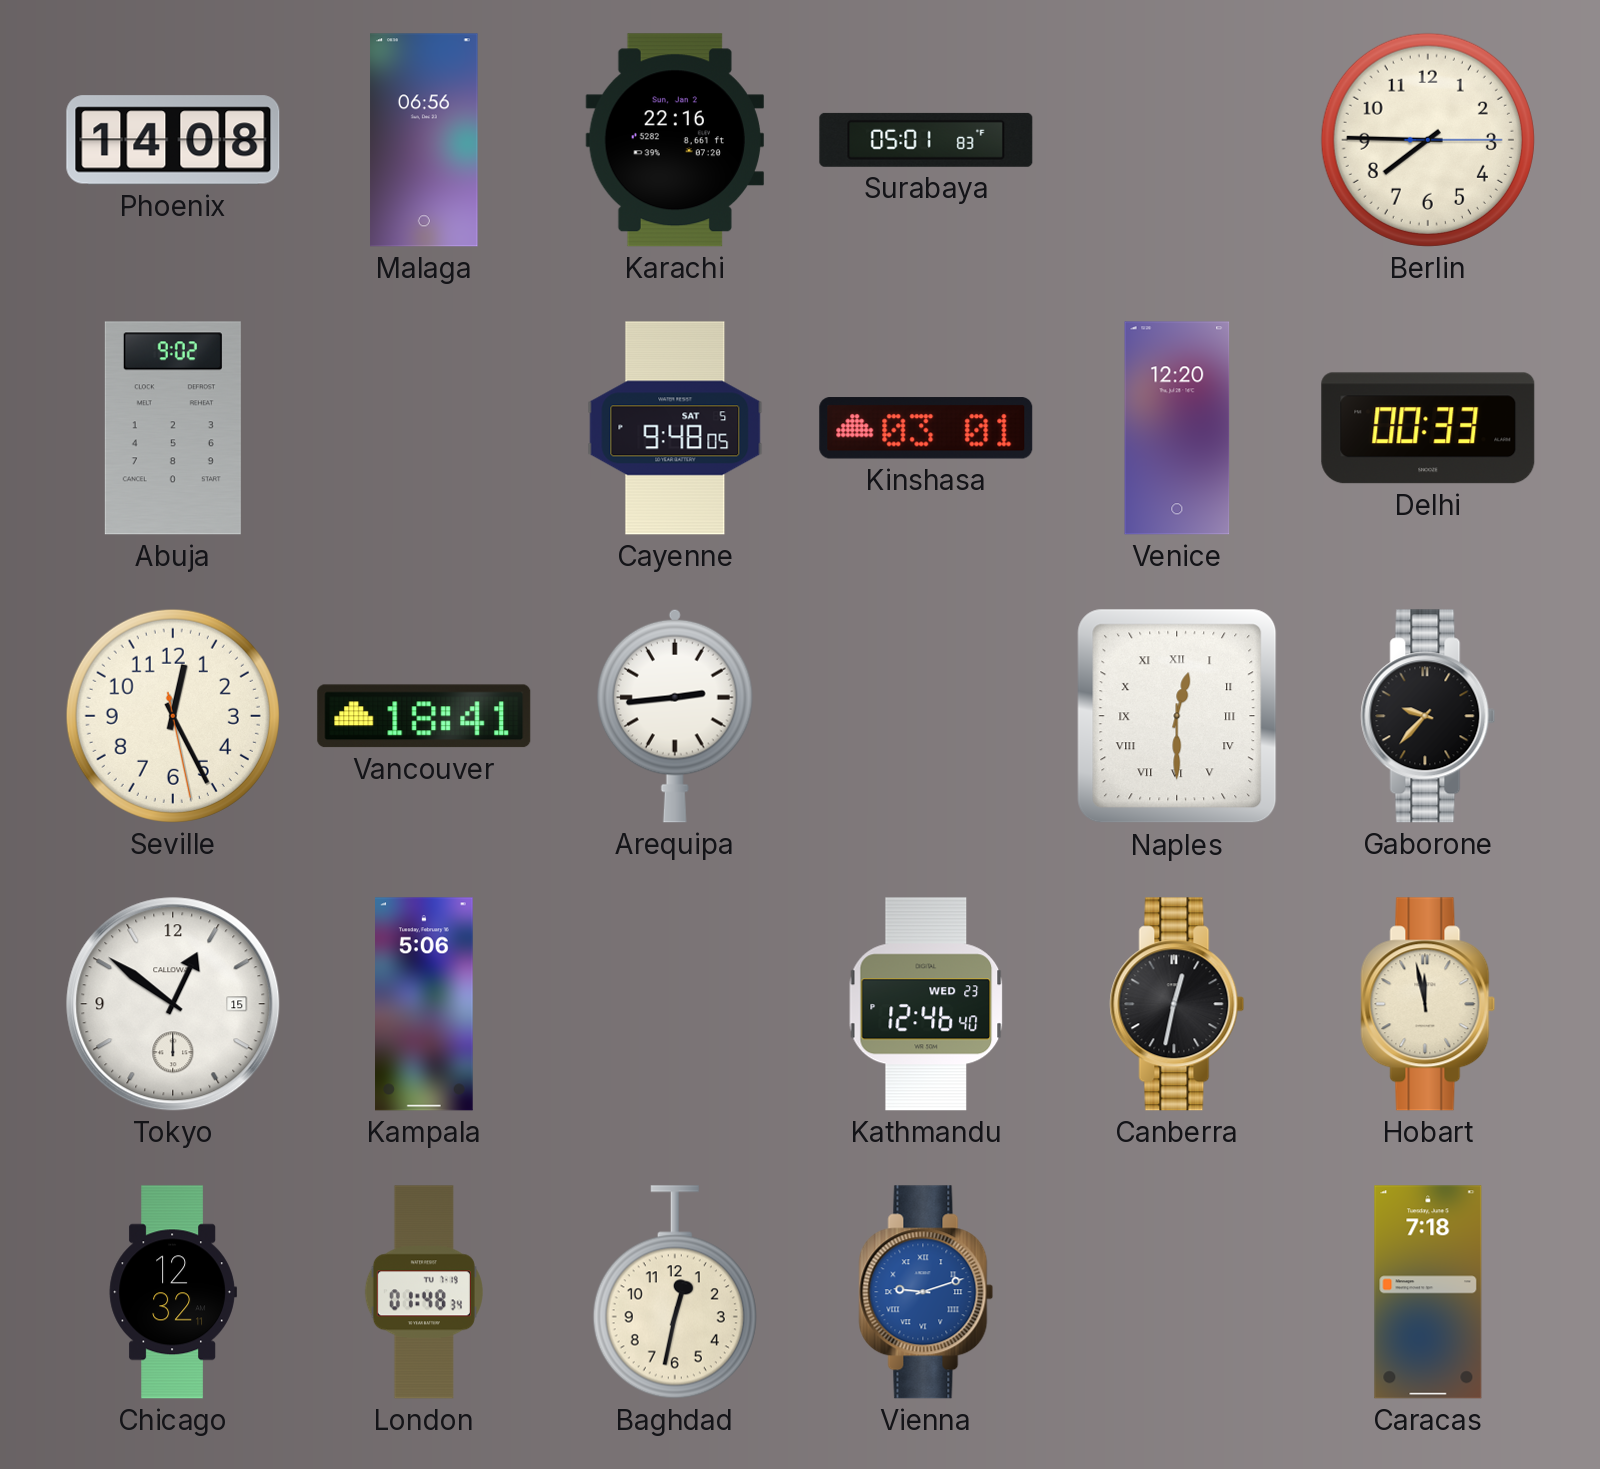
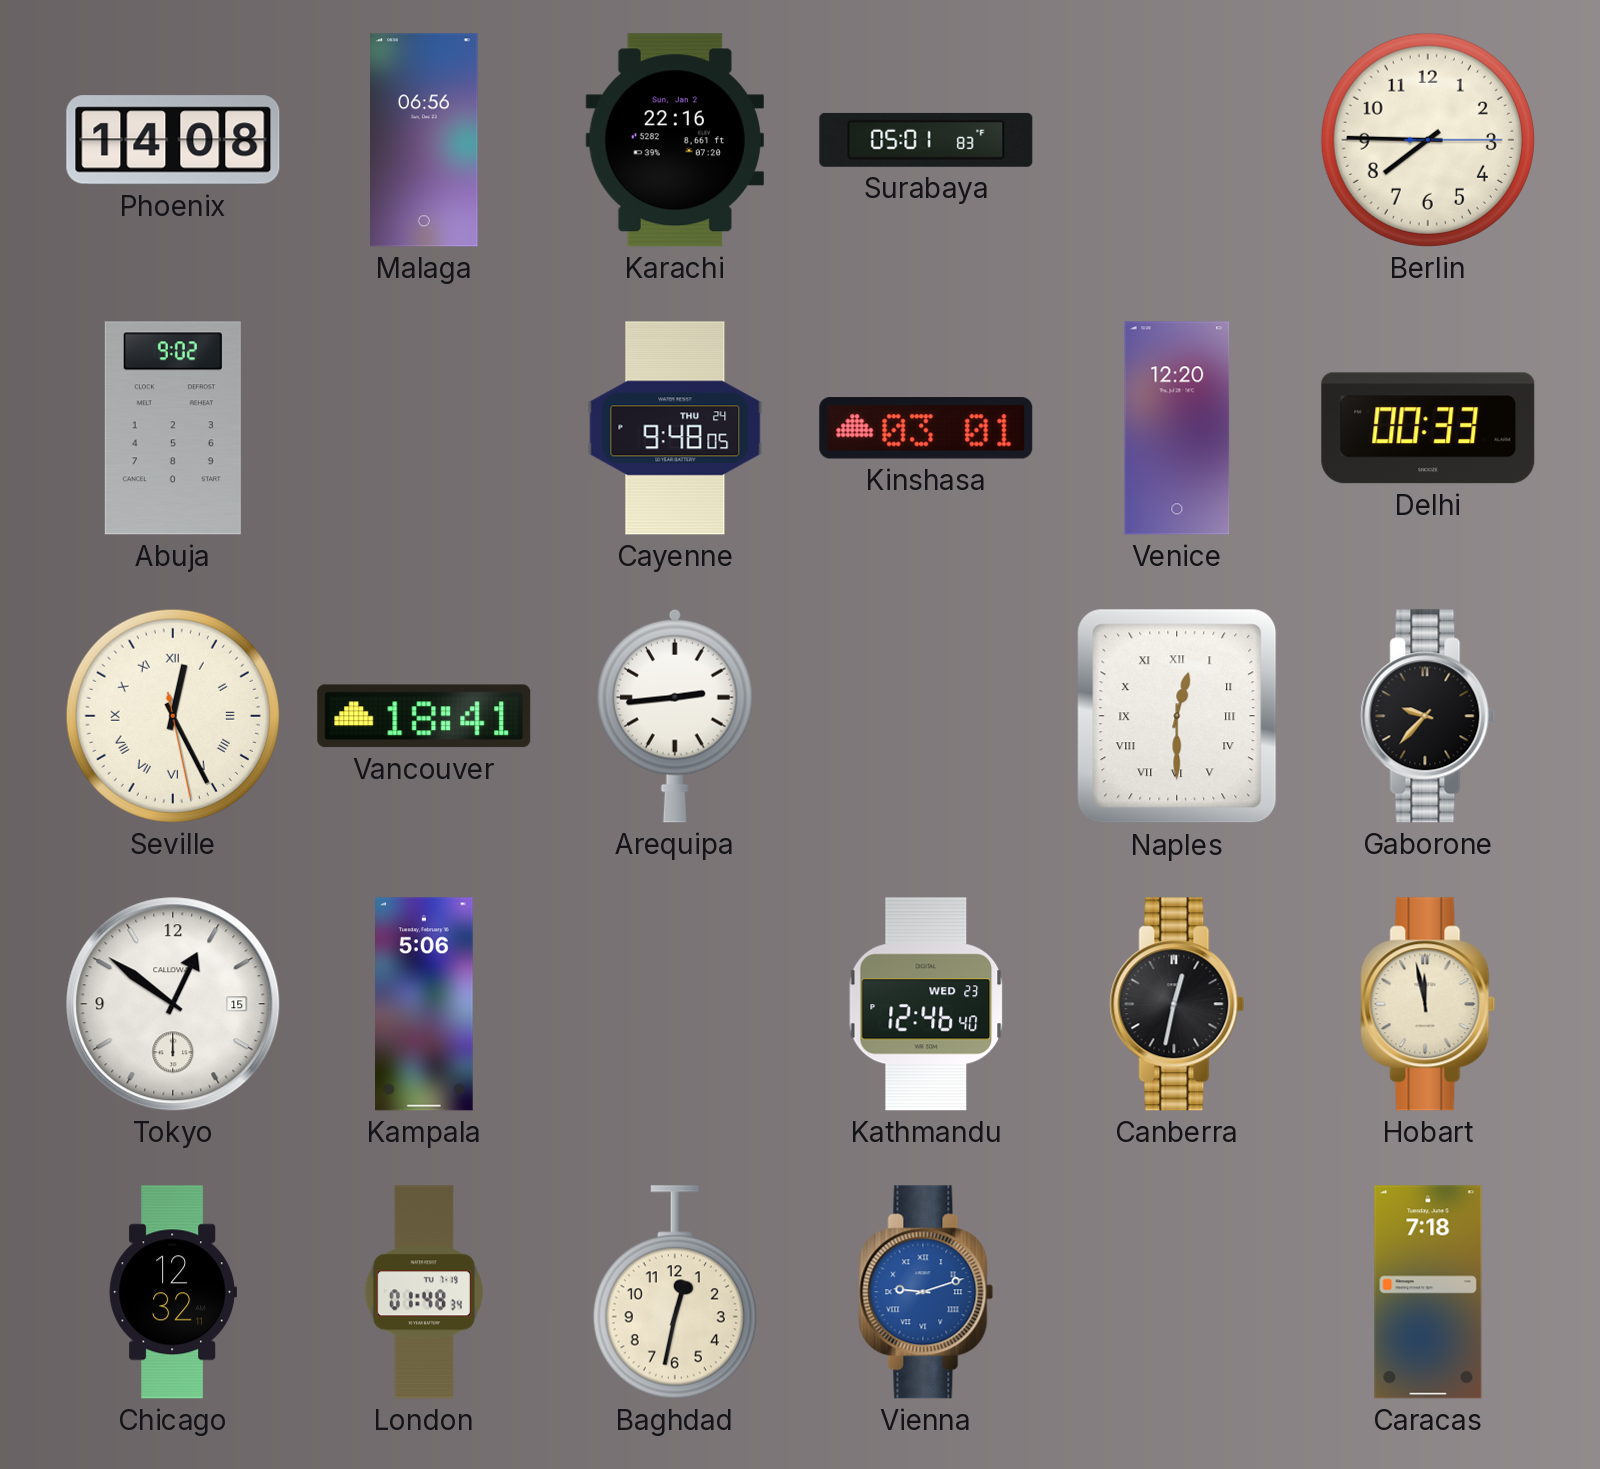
Cayenne date: SAT 5 -> THU 24
Seville numerals: Arabic -> Roman
